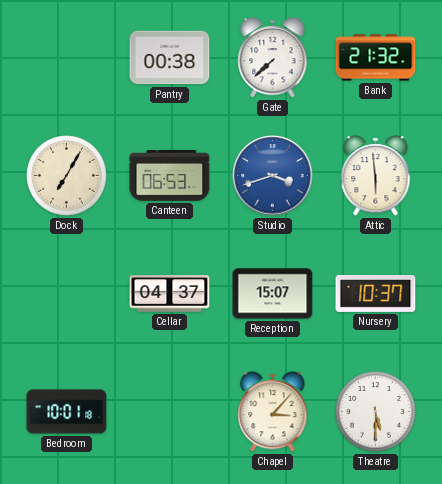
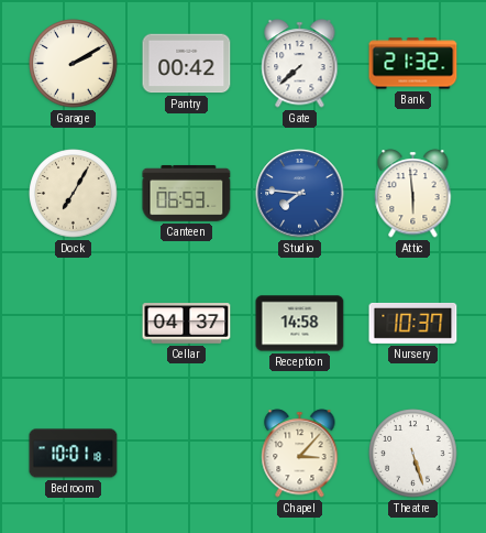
Garage: none -> 2:10
Pantry: 00:38 -> 00:42
Studio: 3:42 -> 7:46
Reception: 15:07 -> 14:58
Theatre: 5:30 -> 5:27
